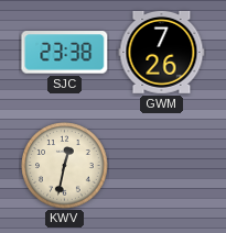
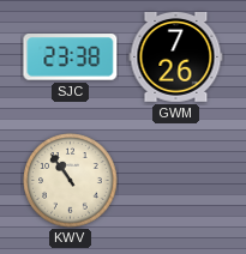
KWV: 12:32 -> 10:54
